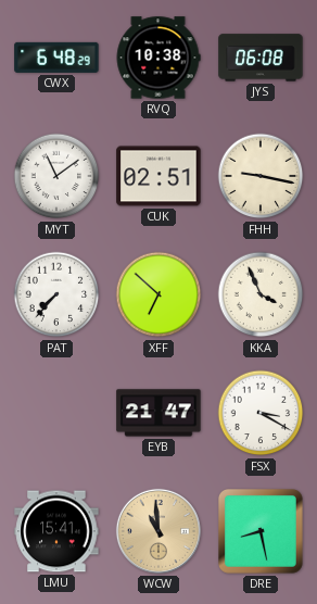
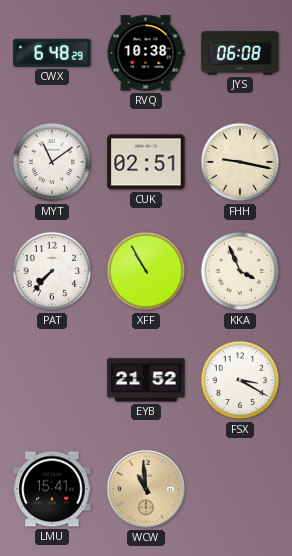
XFF: 6:52 -> 10:55
EYB: 21:47 -> 21:52
DRE: 8:28 -> none
